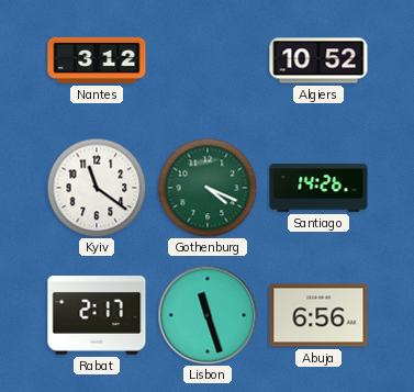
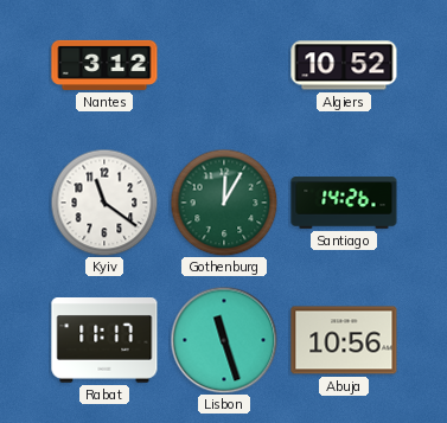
Gothenburg: 4:19 -> 12:05
Rabat: 2:17 -> 11:17
Abuja: 6:56 -> 10:56
